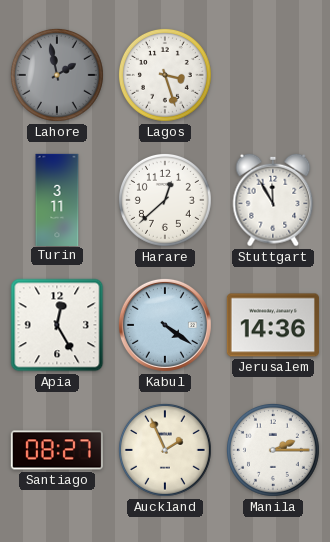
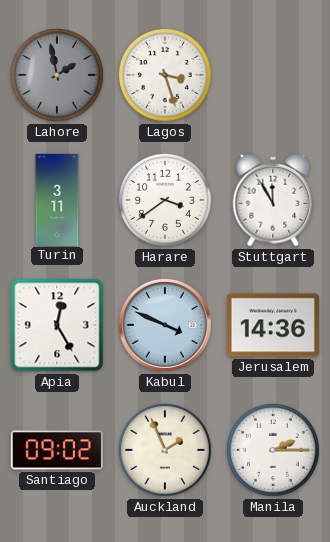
Harare: 12:38 -> 3:39
Kabul: 4:21 -> 3:49
Santiago: 08:27 -> 09:02
